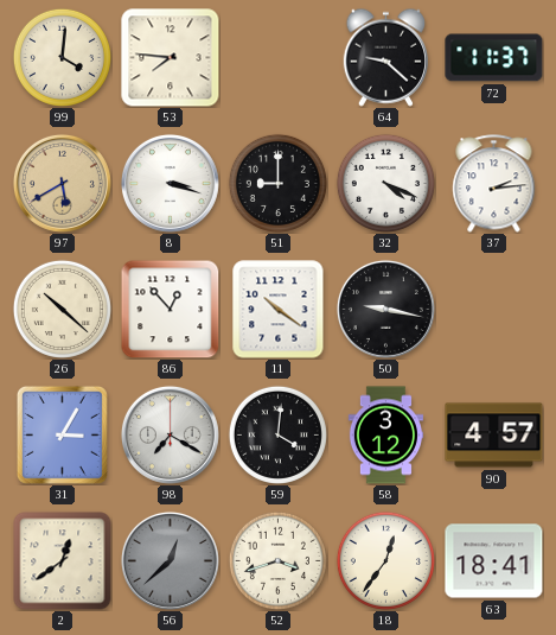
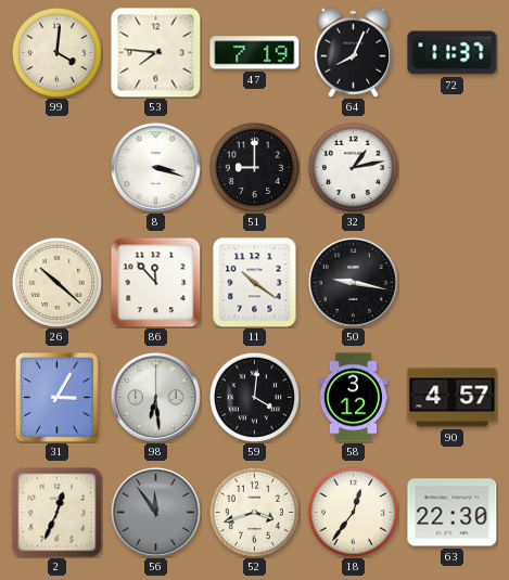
47: none -> 7:19
64: 9:22 -> 8:04
97: 5:40 -> none
32: 4:19 -> 1:13
37: 2:14 -> none
86: 12:53 -> 11:53
98: 7:20 -> 6:29
2: 12:39 -> 12:34
56: 12:38 -> 11:54
63: 18:41 -> 22:30
